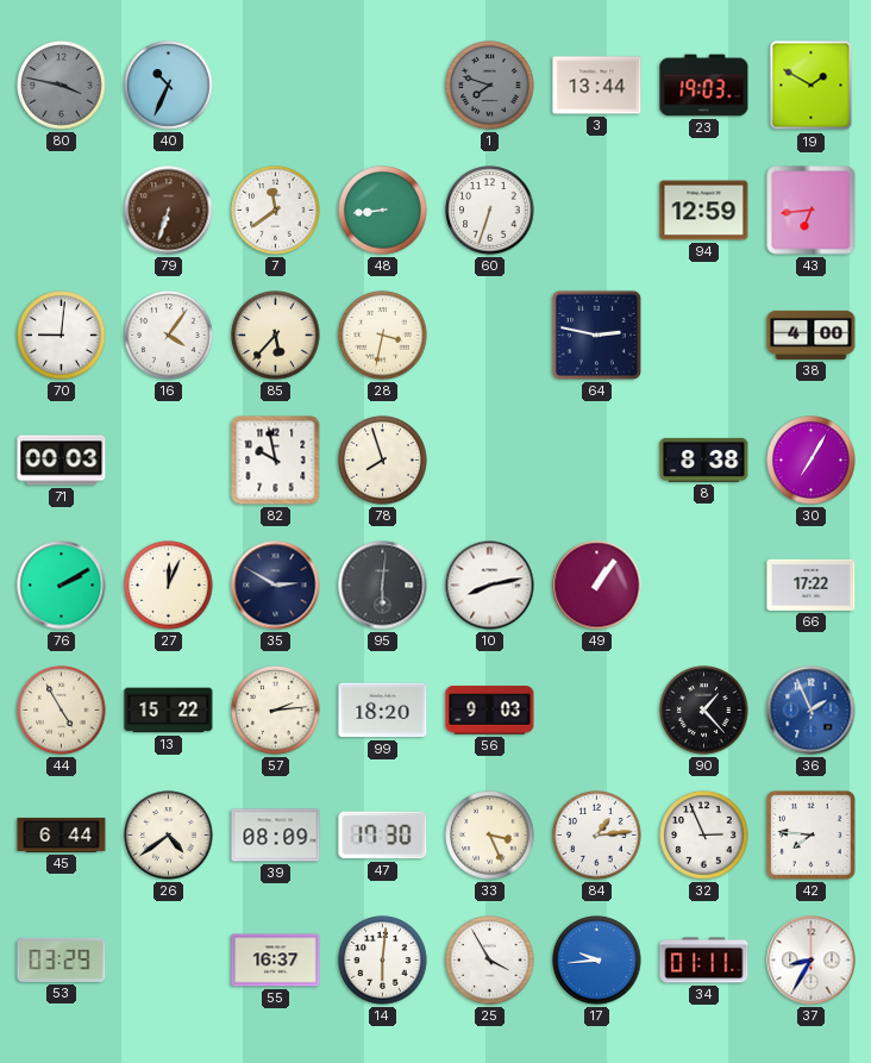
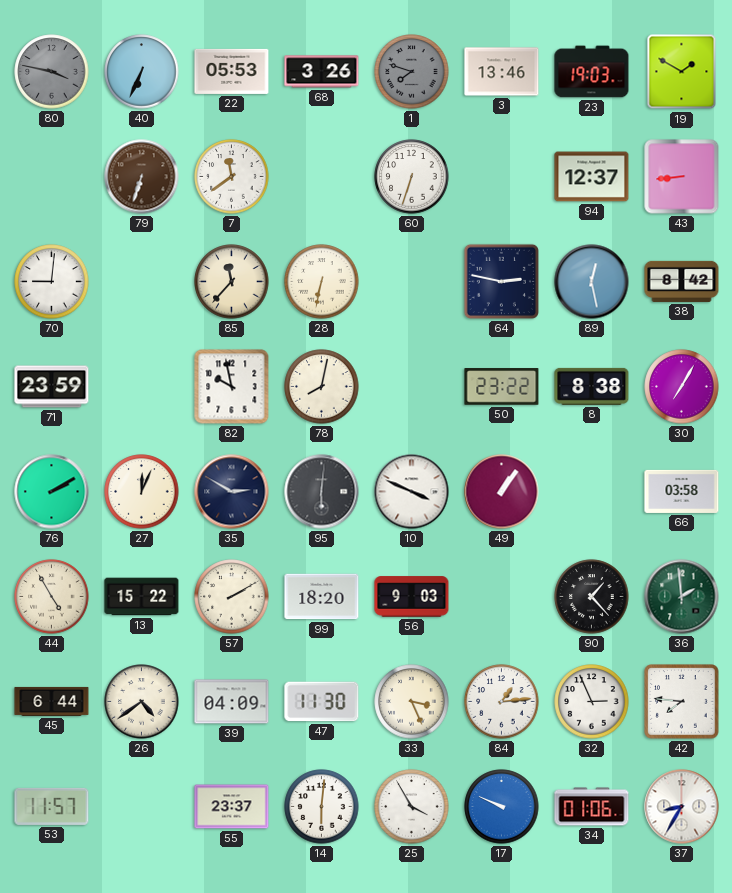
40: 10:34 -> 6:34
22: none -> 05:53
68: none -> 3:26
3: 13:44 -> 13:46
48: 8:44 -> none
94: 12:59 -> 12:37
43: 6:44 -> 8:44
16: 4:06 -> none
85: 5:37 -> 11:37
28: 3:32 -> 6:32
89: none -> 12:28
38: 4:00 -> 8:42
71: 00:03 -> 23:59
78: 7:57 -> 8:02
50: none -> 23:22
10: 8:13 -> 3:49
66: 17:22 -> 03:58
57: 2:14 -> 2:10
36: 1:56 -> 1:59
36 dial: blue -> green
39: 08:09 -> 04:09
47: 17:30 -> 11:30
53: 03:29 -> 11:57
55: 16:37 -> 23:37
17: 9:44 -> 9:49
34: 01:11 -> 01:06
